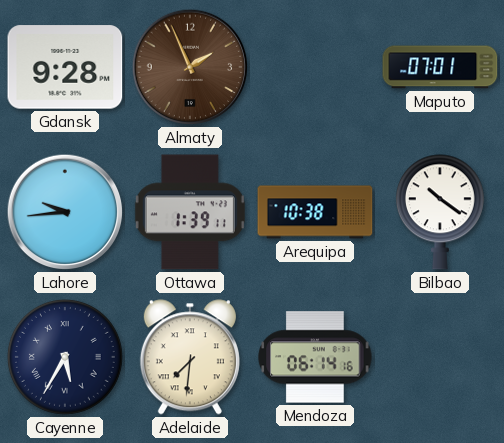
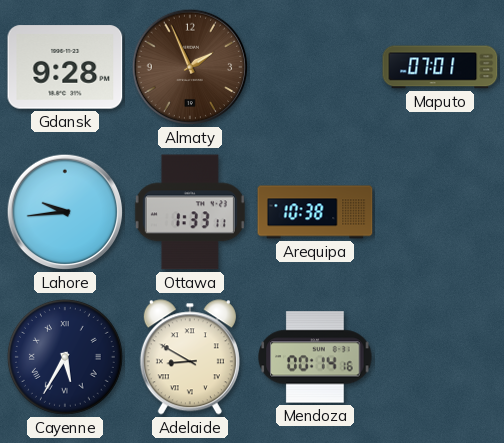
Ottawa: 1:39 -> 1:33
Bilbao: 10:21 -> none
Adelaide: 7:31 -> 8:50
Mendoza: 06:14 -> 00:14
